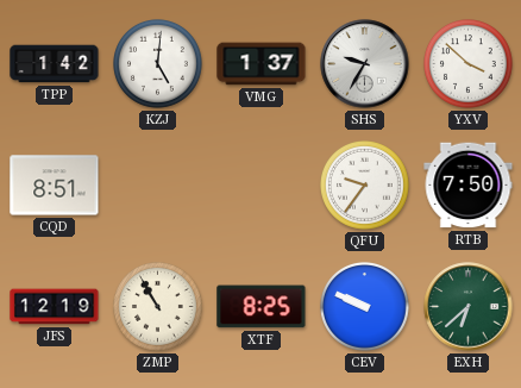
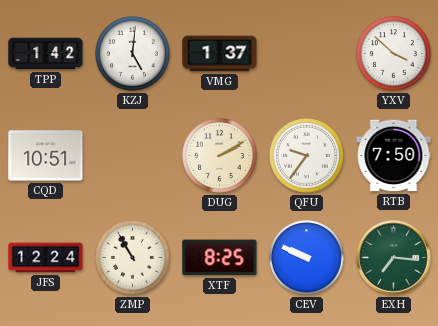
SHS: 9:35 -> none
CQD: 8:51 -> 10:51
DUG: none -> 2:10
JFS: 12:19 -> 12:24
EXH: 6:38 -> 7:16
